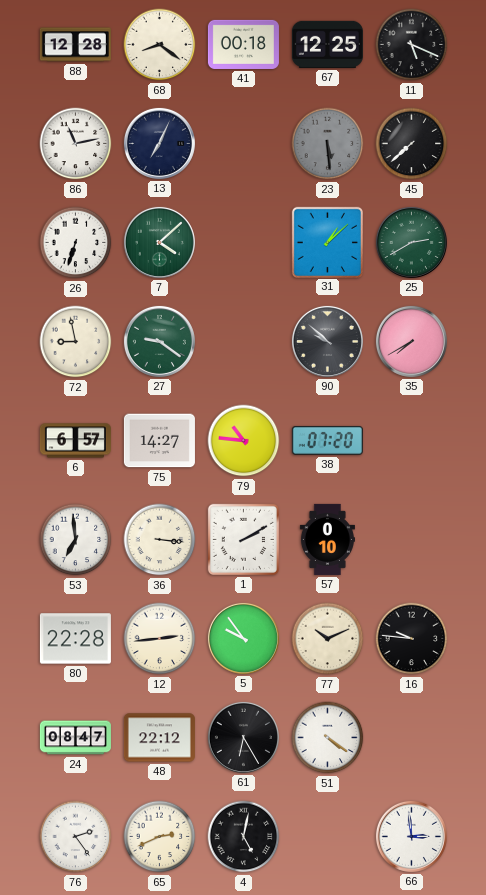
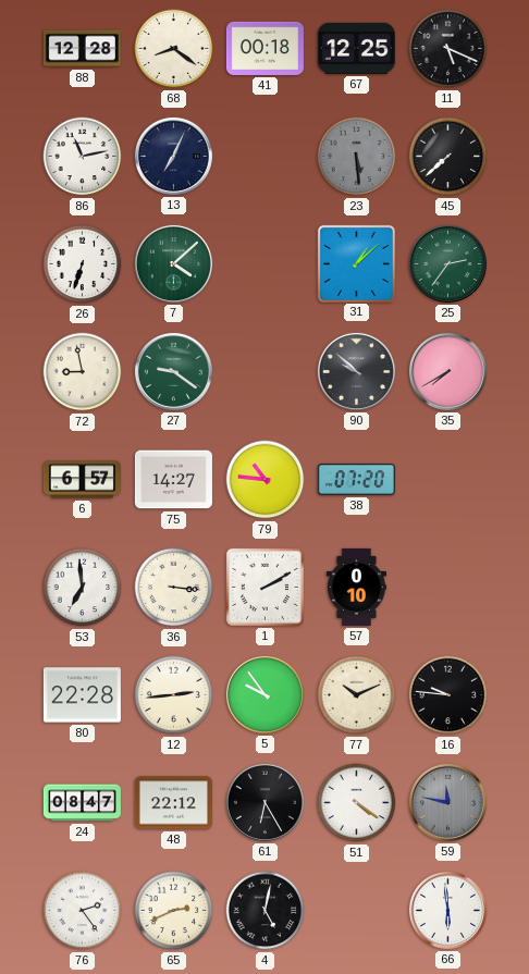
25: 2:40 -> 2:36
59: none -> 11:47
66: 2:59 -> 5:59
